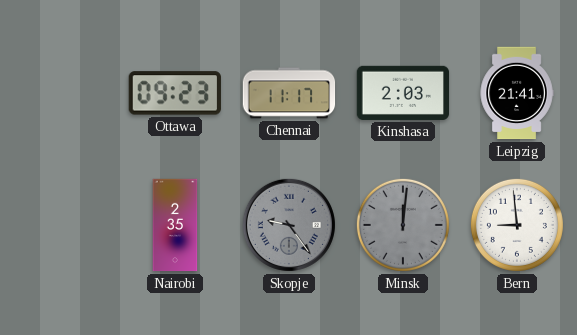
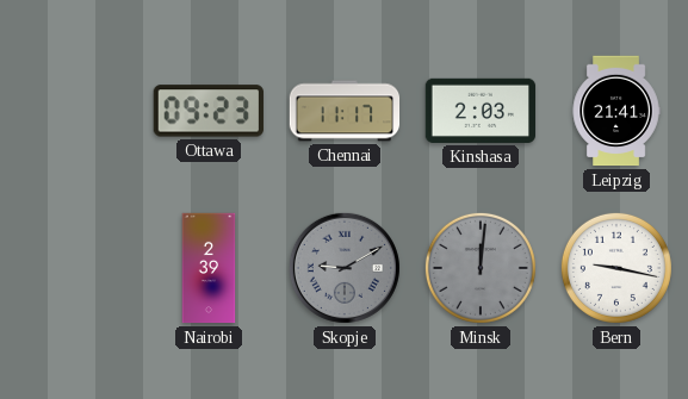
Nairobi: 2:35 -> 2:39
Skopje: 9:24 -> 9:10
Bern: 8:59 -> 9:17
